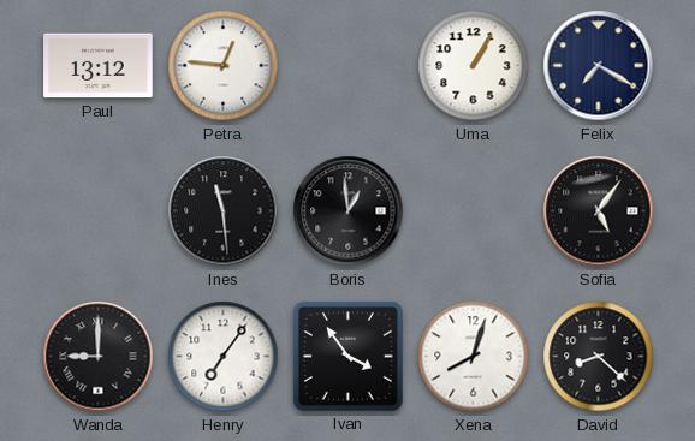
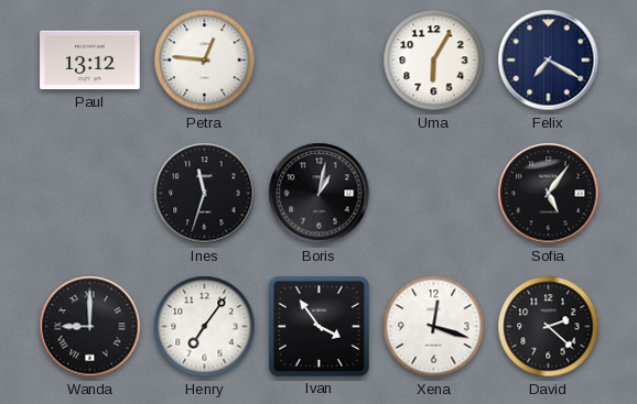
Uma: 1:05 -> 6:05
Ines: 11:29 -> 11:33
Boris: 12:59 -> 1:02
Xena: 8:03 -> 12:18
David: 8:22 -> 2:22
